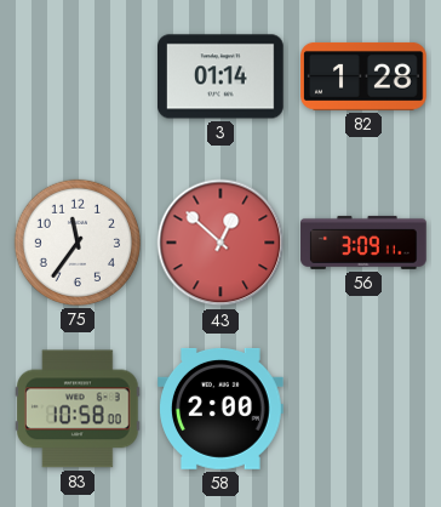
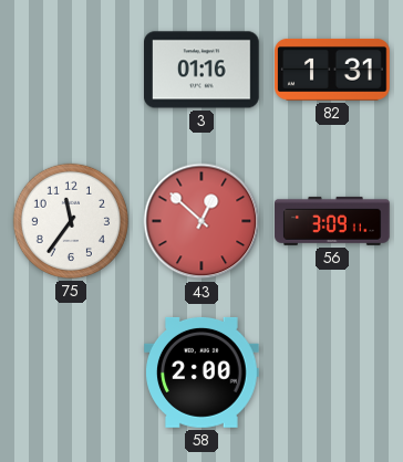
3: 01:14 -> 01:16
82: 1:28 -> 1:31
83: 10:58 -> none
